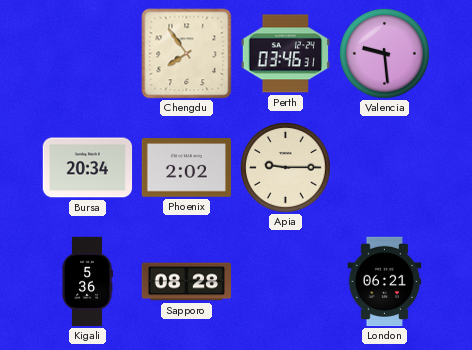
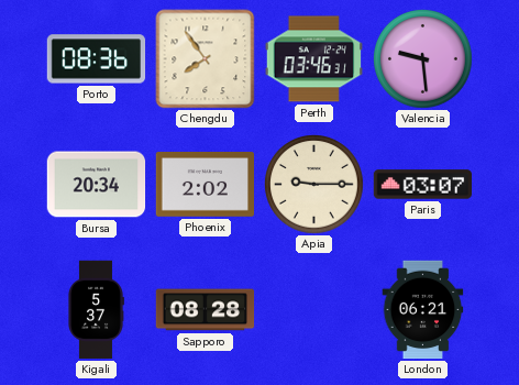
Porto: none -> 08:36
Paris: none -> 03:07
Kigali: 5:36 -> 5:37
